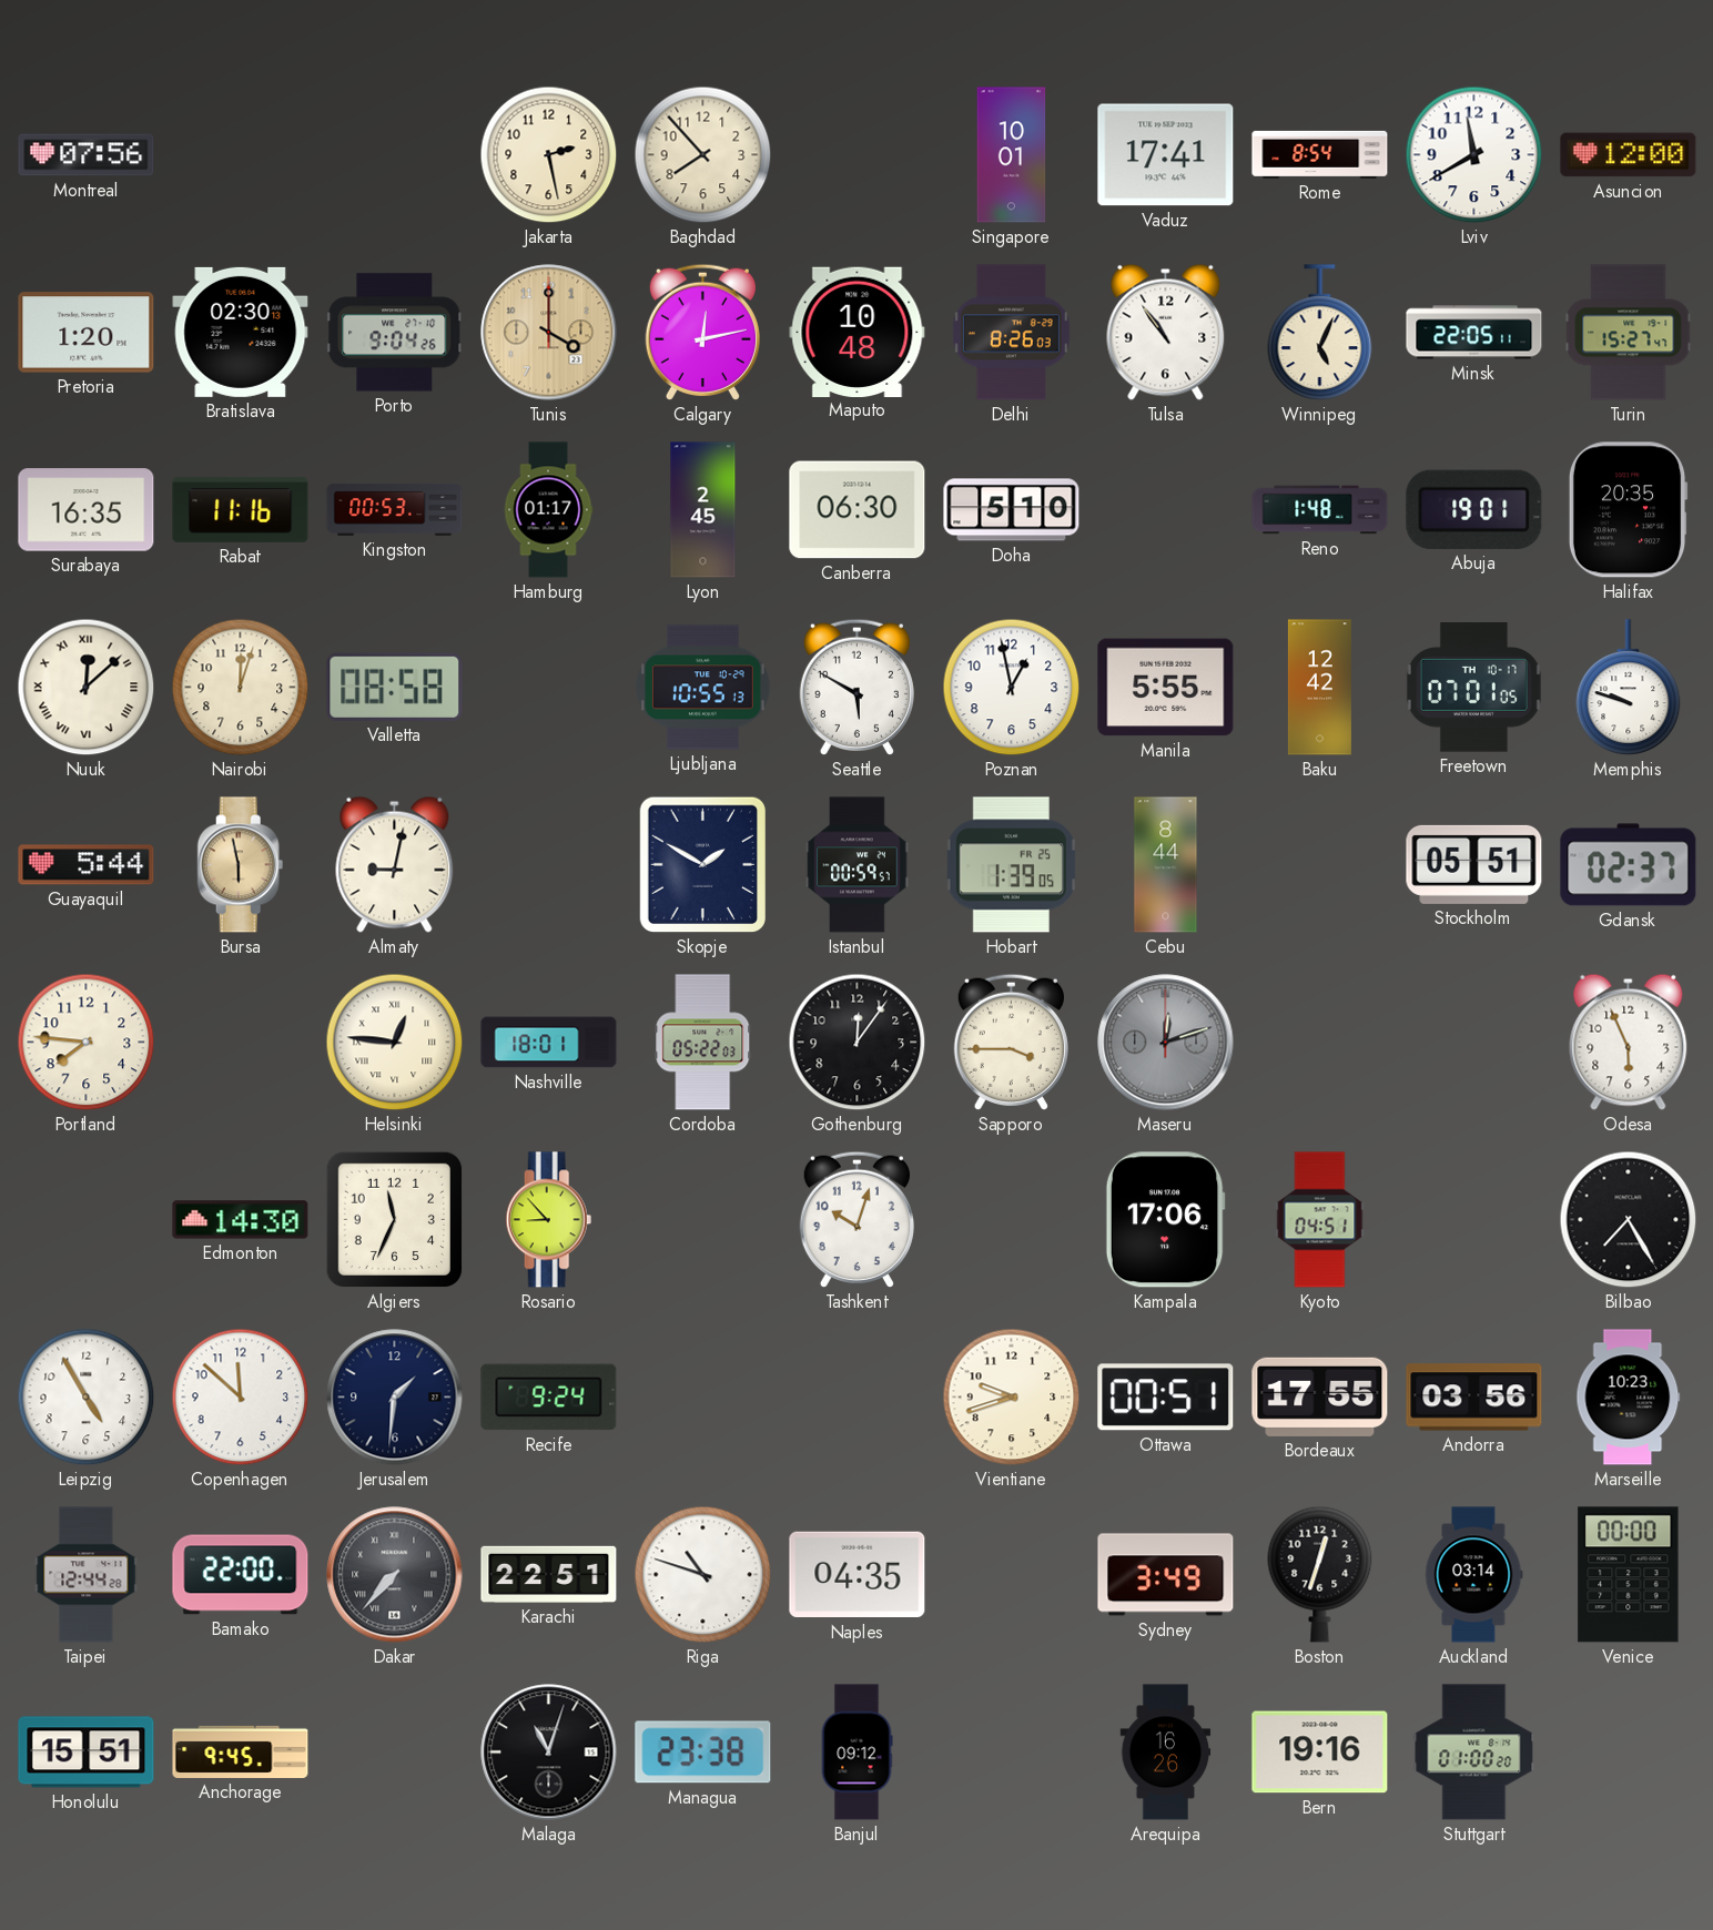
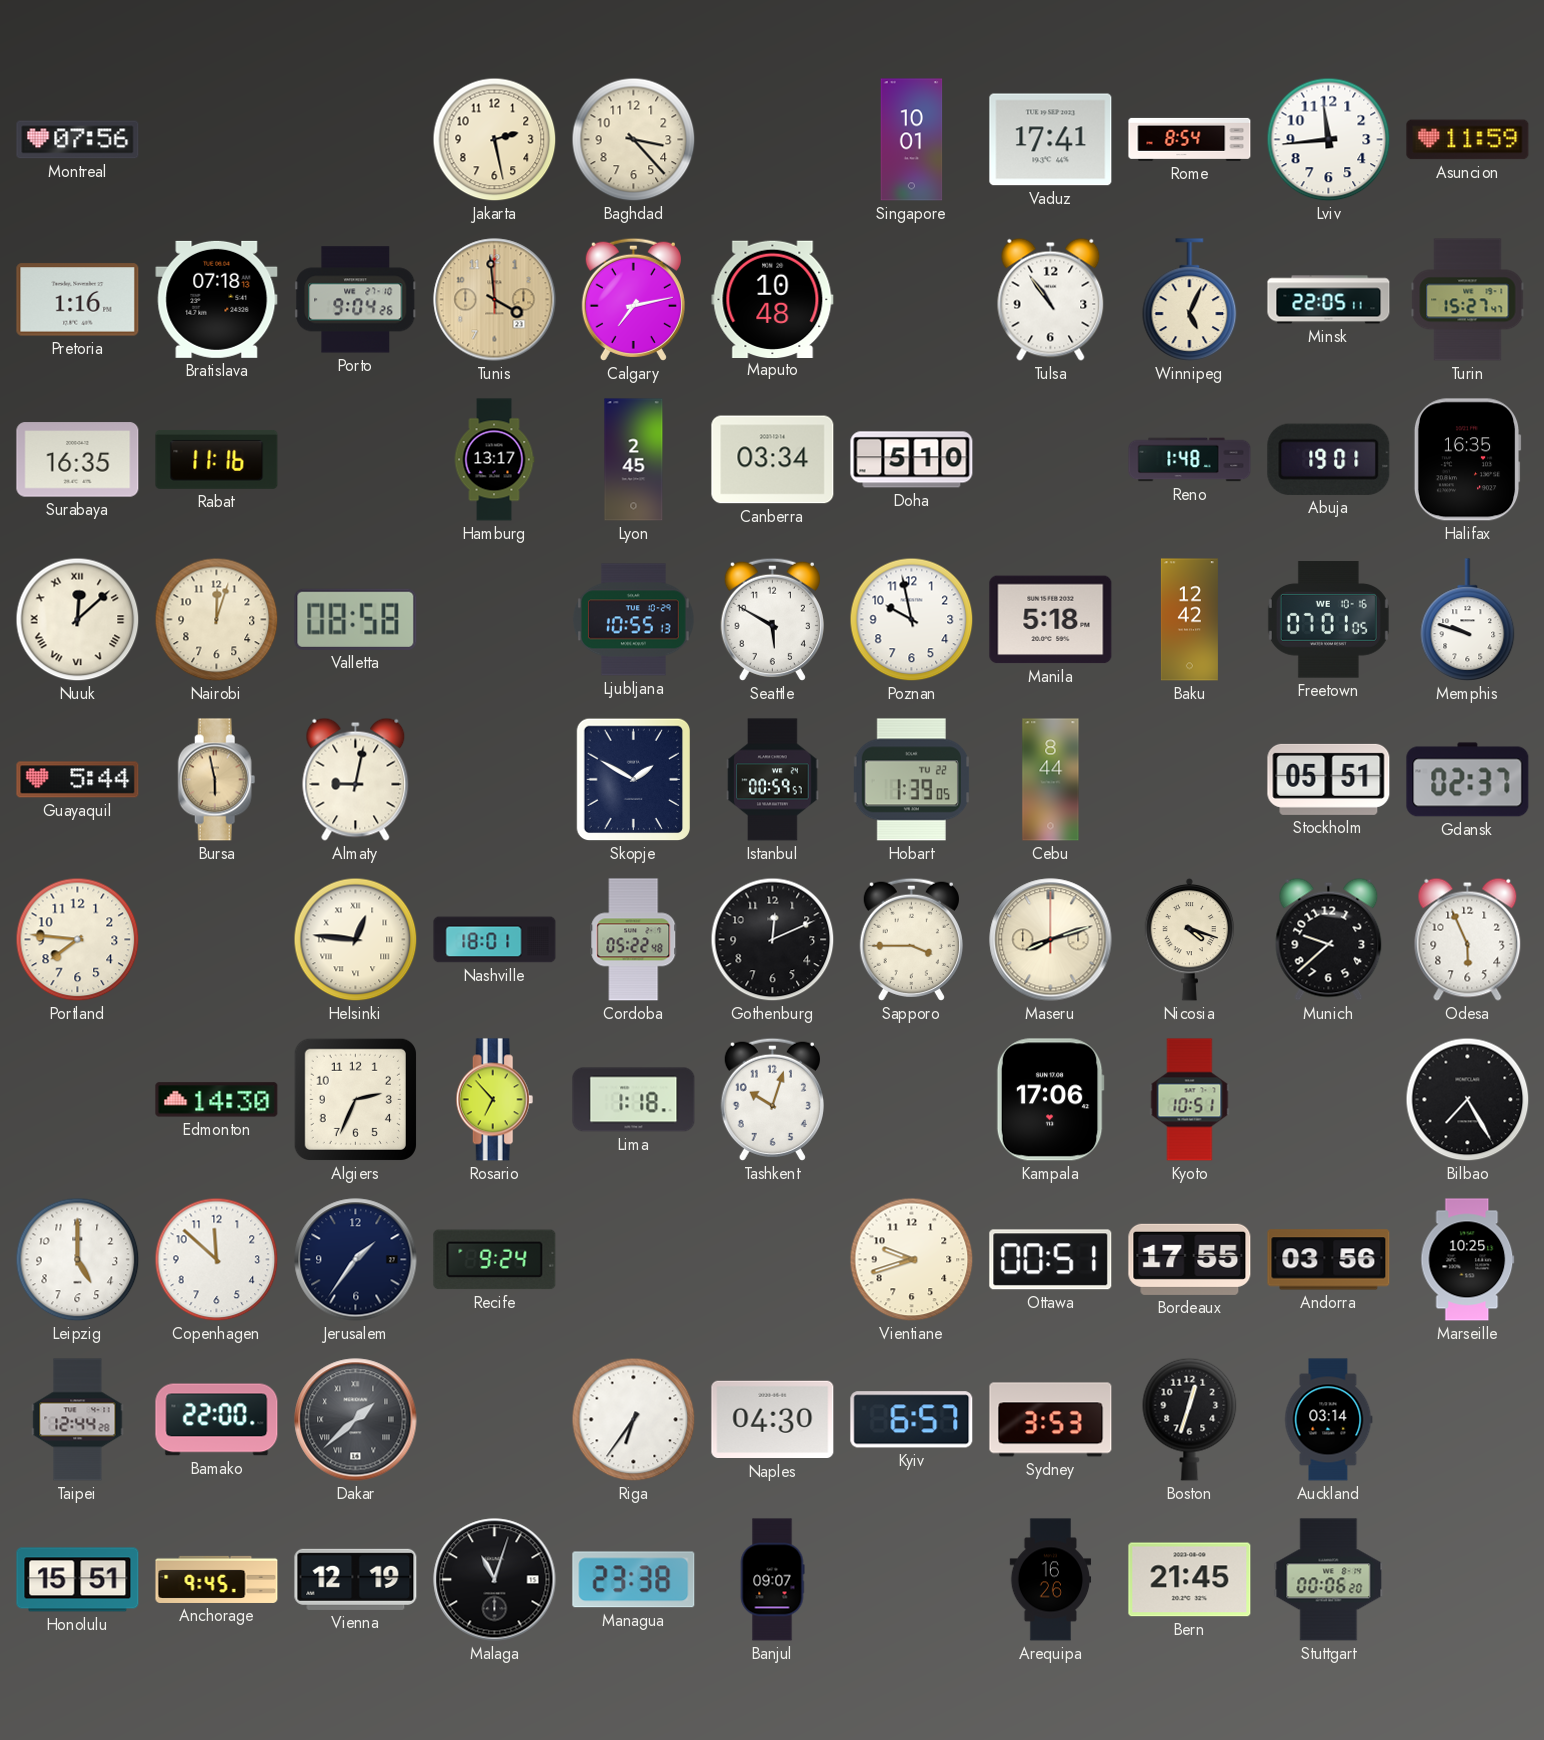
Baghdad: 7:53 -> 3:23
Lviv: 11:40 -> 11:44
Asuncion: 12:00 -> 11:59
Pretoria: 1:20 -> 1:16
Bratislava: 02:30 -> 07:18
Tunis: 4:00 -> 3:59
Calgary: 12:13 -> 7:13
Delhi: 8:26 -> none
Kingston: 00:53 -> none
Hamburg: 01:17 -> 13:17
Canberra: 06:30 -> 03:34
Halifax: 20:35 -> 16:35
Poznan: 12:58 -> 9:58
Manila: 5:55 -> 5:18
Freetown date: TH 10-17 -> WE 10-16
Hobart date: FR 25 -> TU 22
Cordoba: 05:22:03 -> 05:22:48
Gothenburg: 12:06 -> 12:11
Maseru: 12:12 -> 8:12
Maseru dial: grey -> cream
Nicosia: none -> 4:18
Munich: none -> 9:38
Algiers: 11:34 -> 2:34
Rosario: 8:53 -> 6:53
Lima: none -> 1:18
Kyoto: 04:51 -> 10:51
Leipzig: 4:55 -> 5:00
Jerusalem: 1:31 -> 1:36
Marseille: 10:23 -> 10:25
Dakar: 7:37 -> 1:38
Karachi: 22:51 -> none
Riga: 10:48 -> 6:36
Naples: 04:35 -> 04:30
Kyiv: none -> 6:57
Sydney: 3:49 -> 3:53
Venice: 00:00 -> none
Vienna: none -> 12:19
Banjul: 09:12 -> 09:07
Bern: 19:16 -> 21:45
Stuttgart: 01:00 -> 00:06
